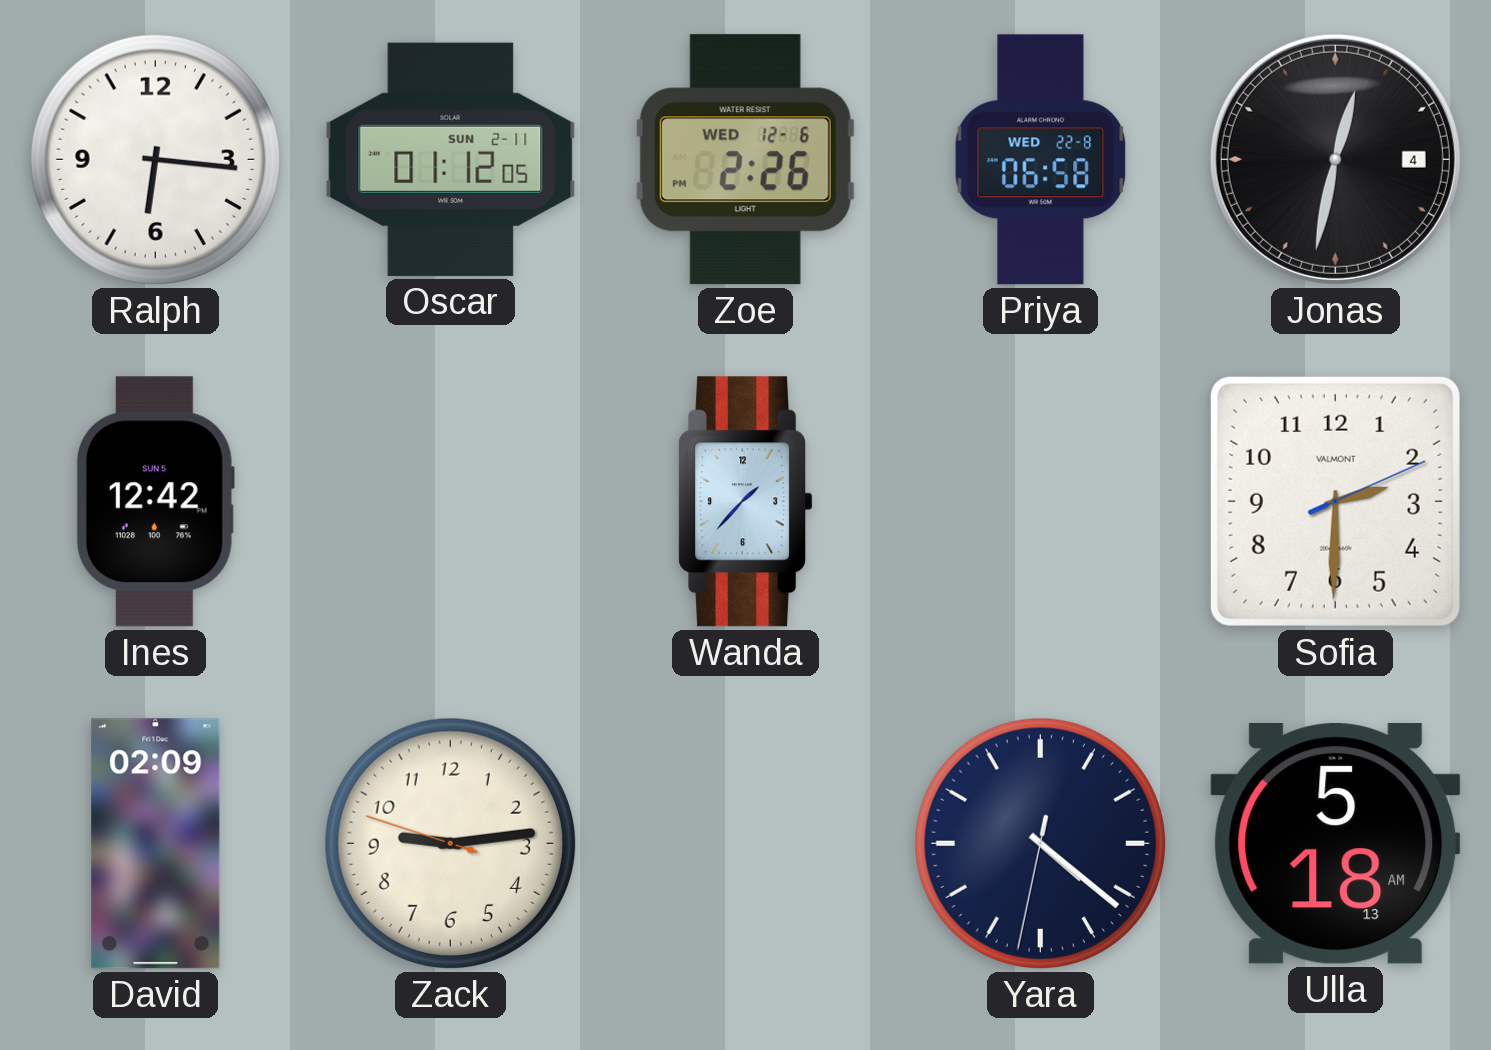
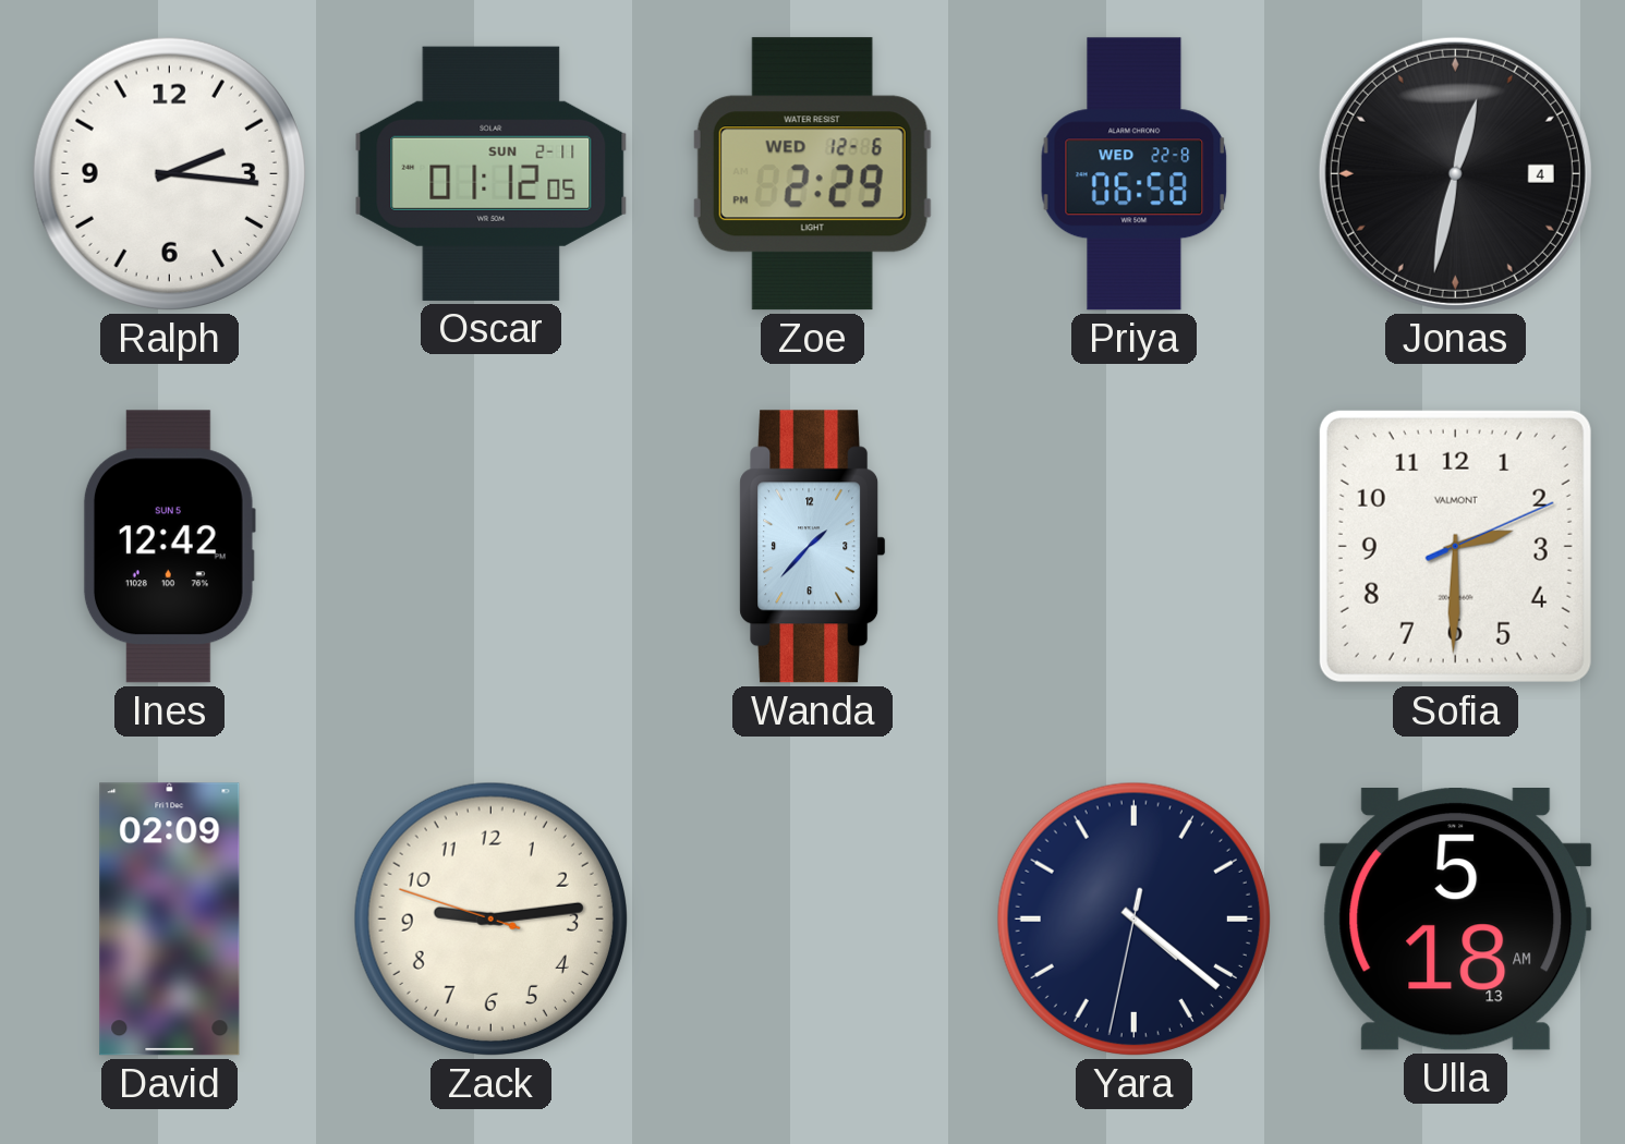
Ralph: 6:16 -> 2:16
Zoe: 2:26 -> 2:29
